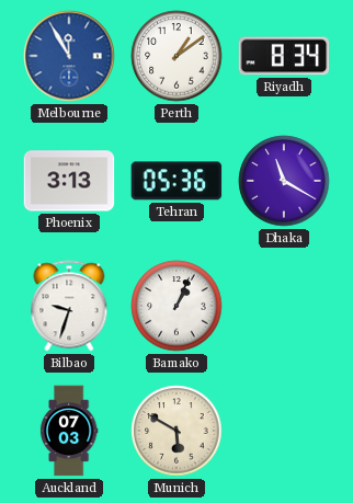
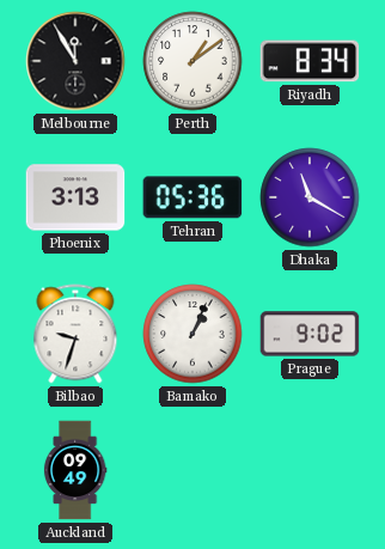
Melbourne dial: blue -> black
Prague: none -> 9:02
Auckland: 07:03 -> 09:49
Munich: 5:50 -> none
